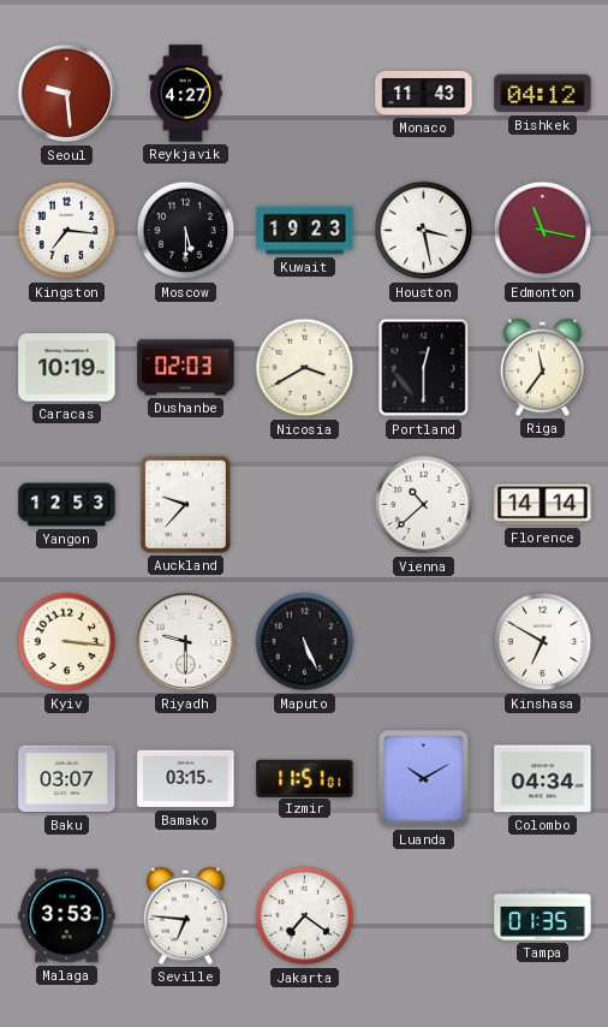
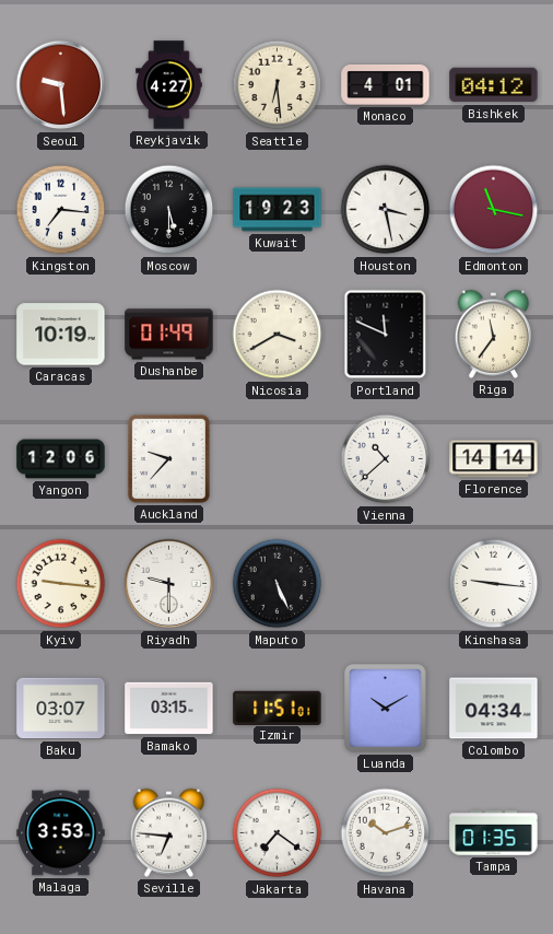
Seattle: none -> 6:29
Monaco: 11:43 -> 4:01
Dushanbe: 02:03 -> 01:49
Portland: 12:30 -> 11:49
Yangon: 12:53 -> 12:06
Kyiv: 3:16 -> 9:16
Kinshasa: 6:50 -> 9:16
Havana: none -> 10:12
